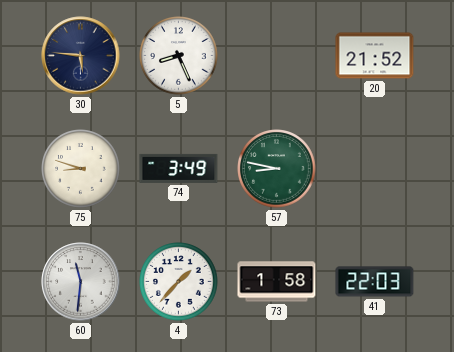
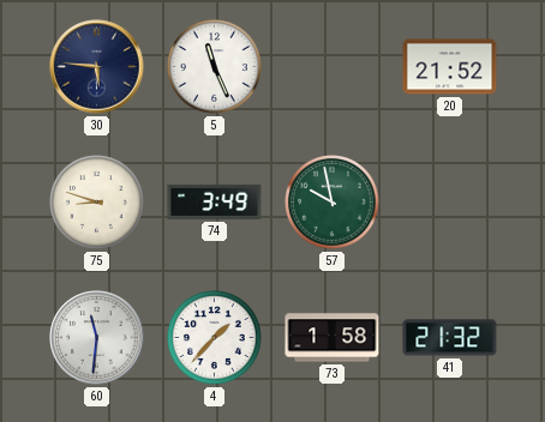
5: 8:26 -> 11:26
57: 8:47 -> 9:58
41: 22:03 -> 21:32
